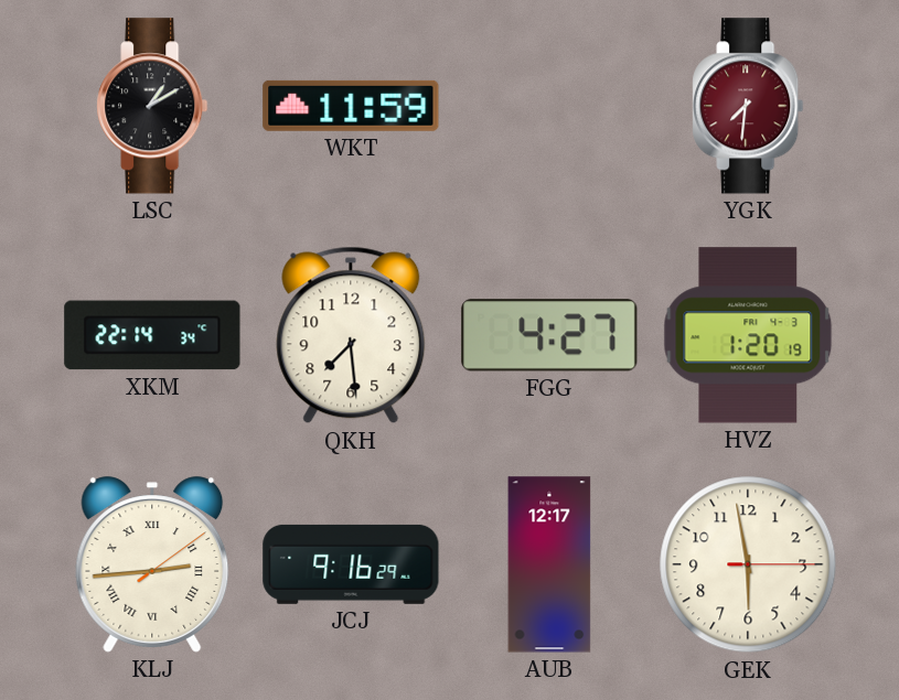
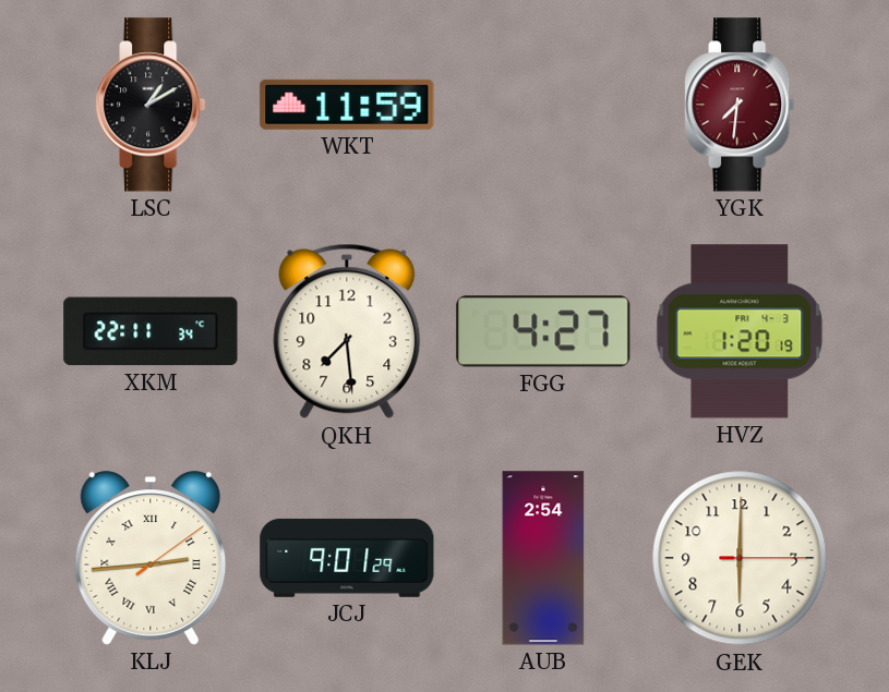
XKM: 22:14 -> 22:11
JCJ: 9:16 -> 9:01
AUB: 12:17 -> 2:54
GEK: 5:58 -> 6:00
